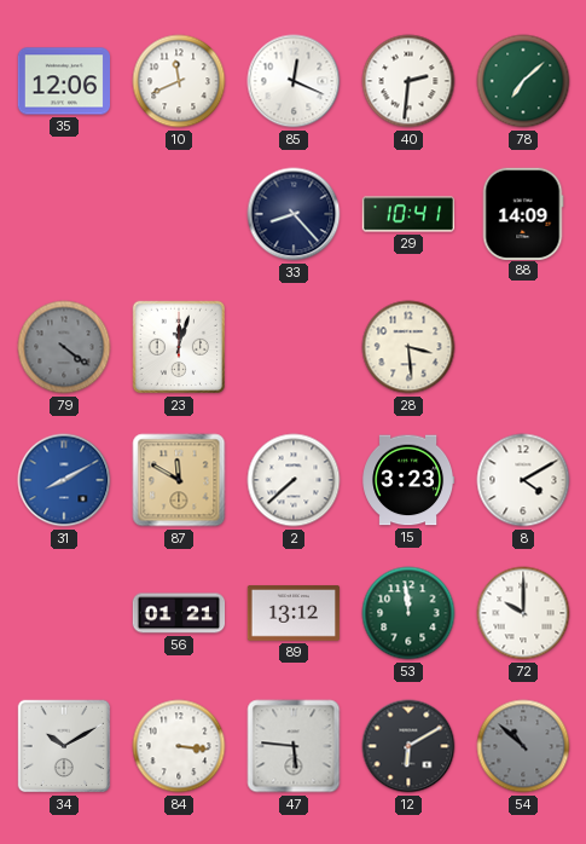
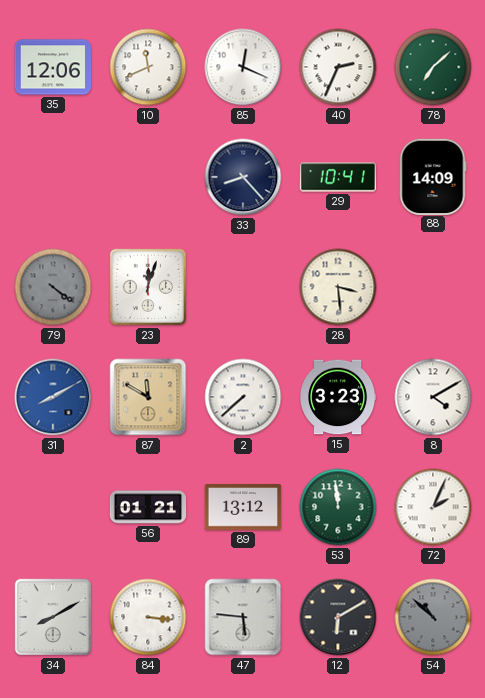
40: 2:31 -> 2:34
72: 10:00 -> 2:04
34: 10:10 -> 8:10
